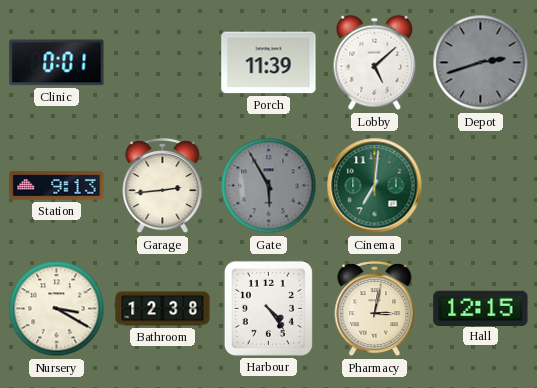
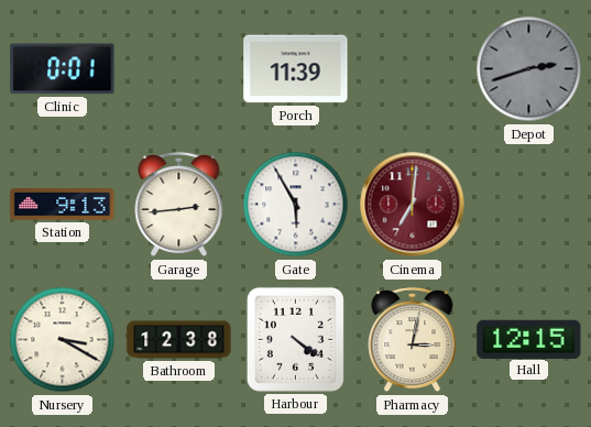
Lobby: 5:08 -> none
Gate dial: grey -> white
Cinema dial: green -> burgundy
Harbour: 4:24 -> 4:21
